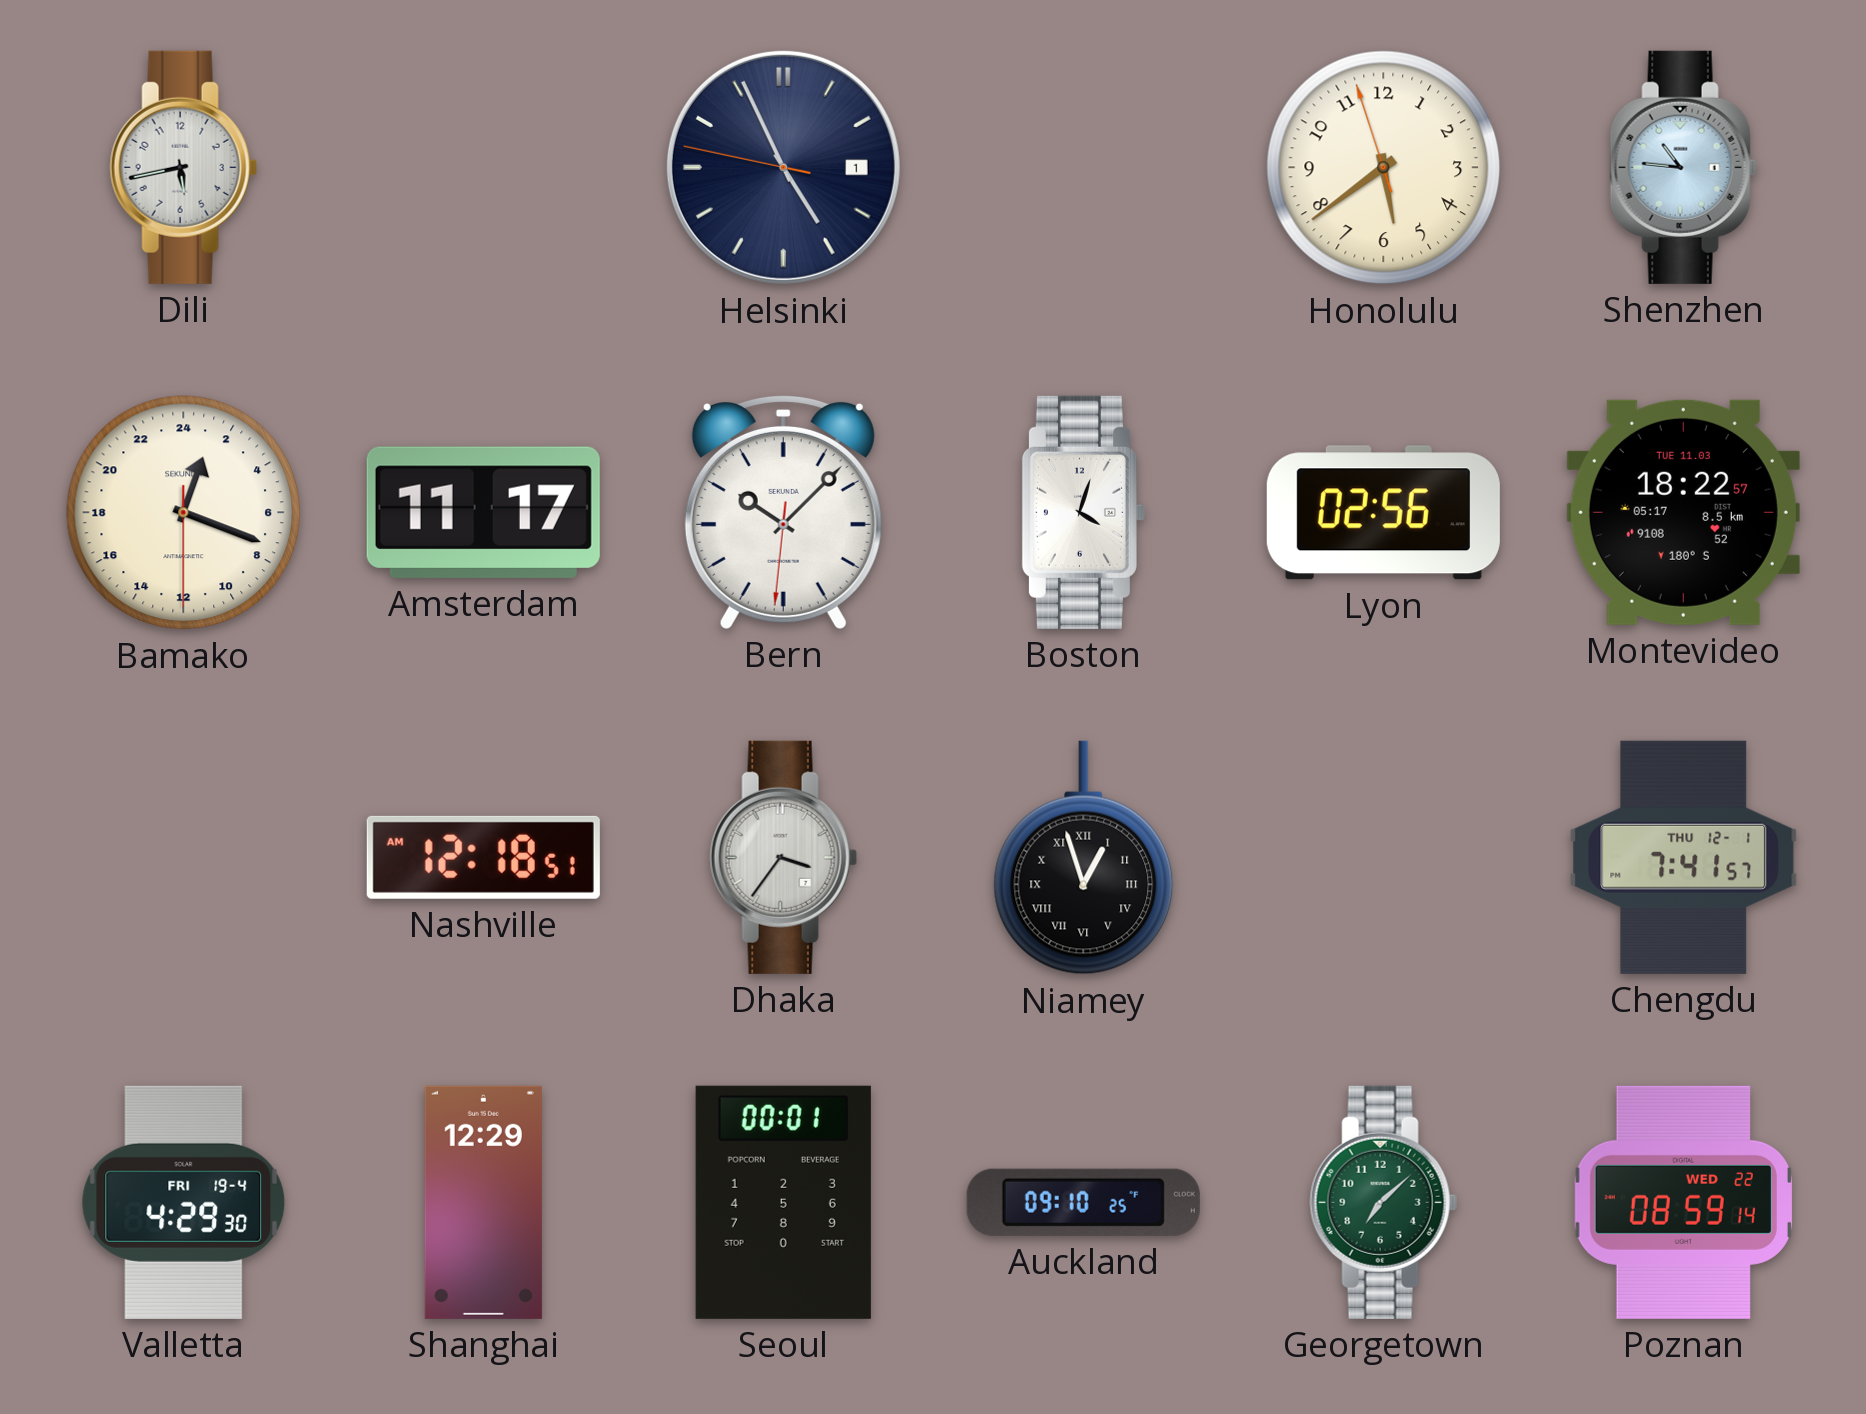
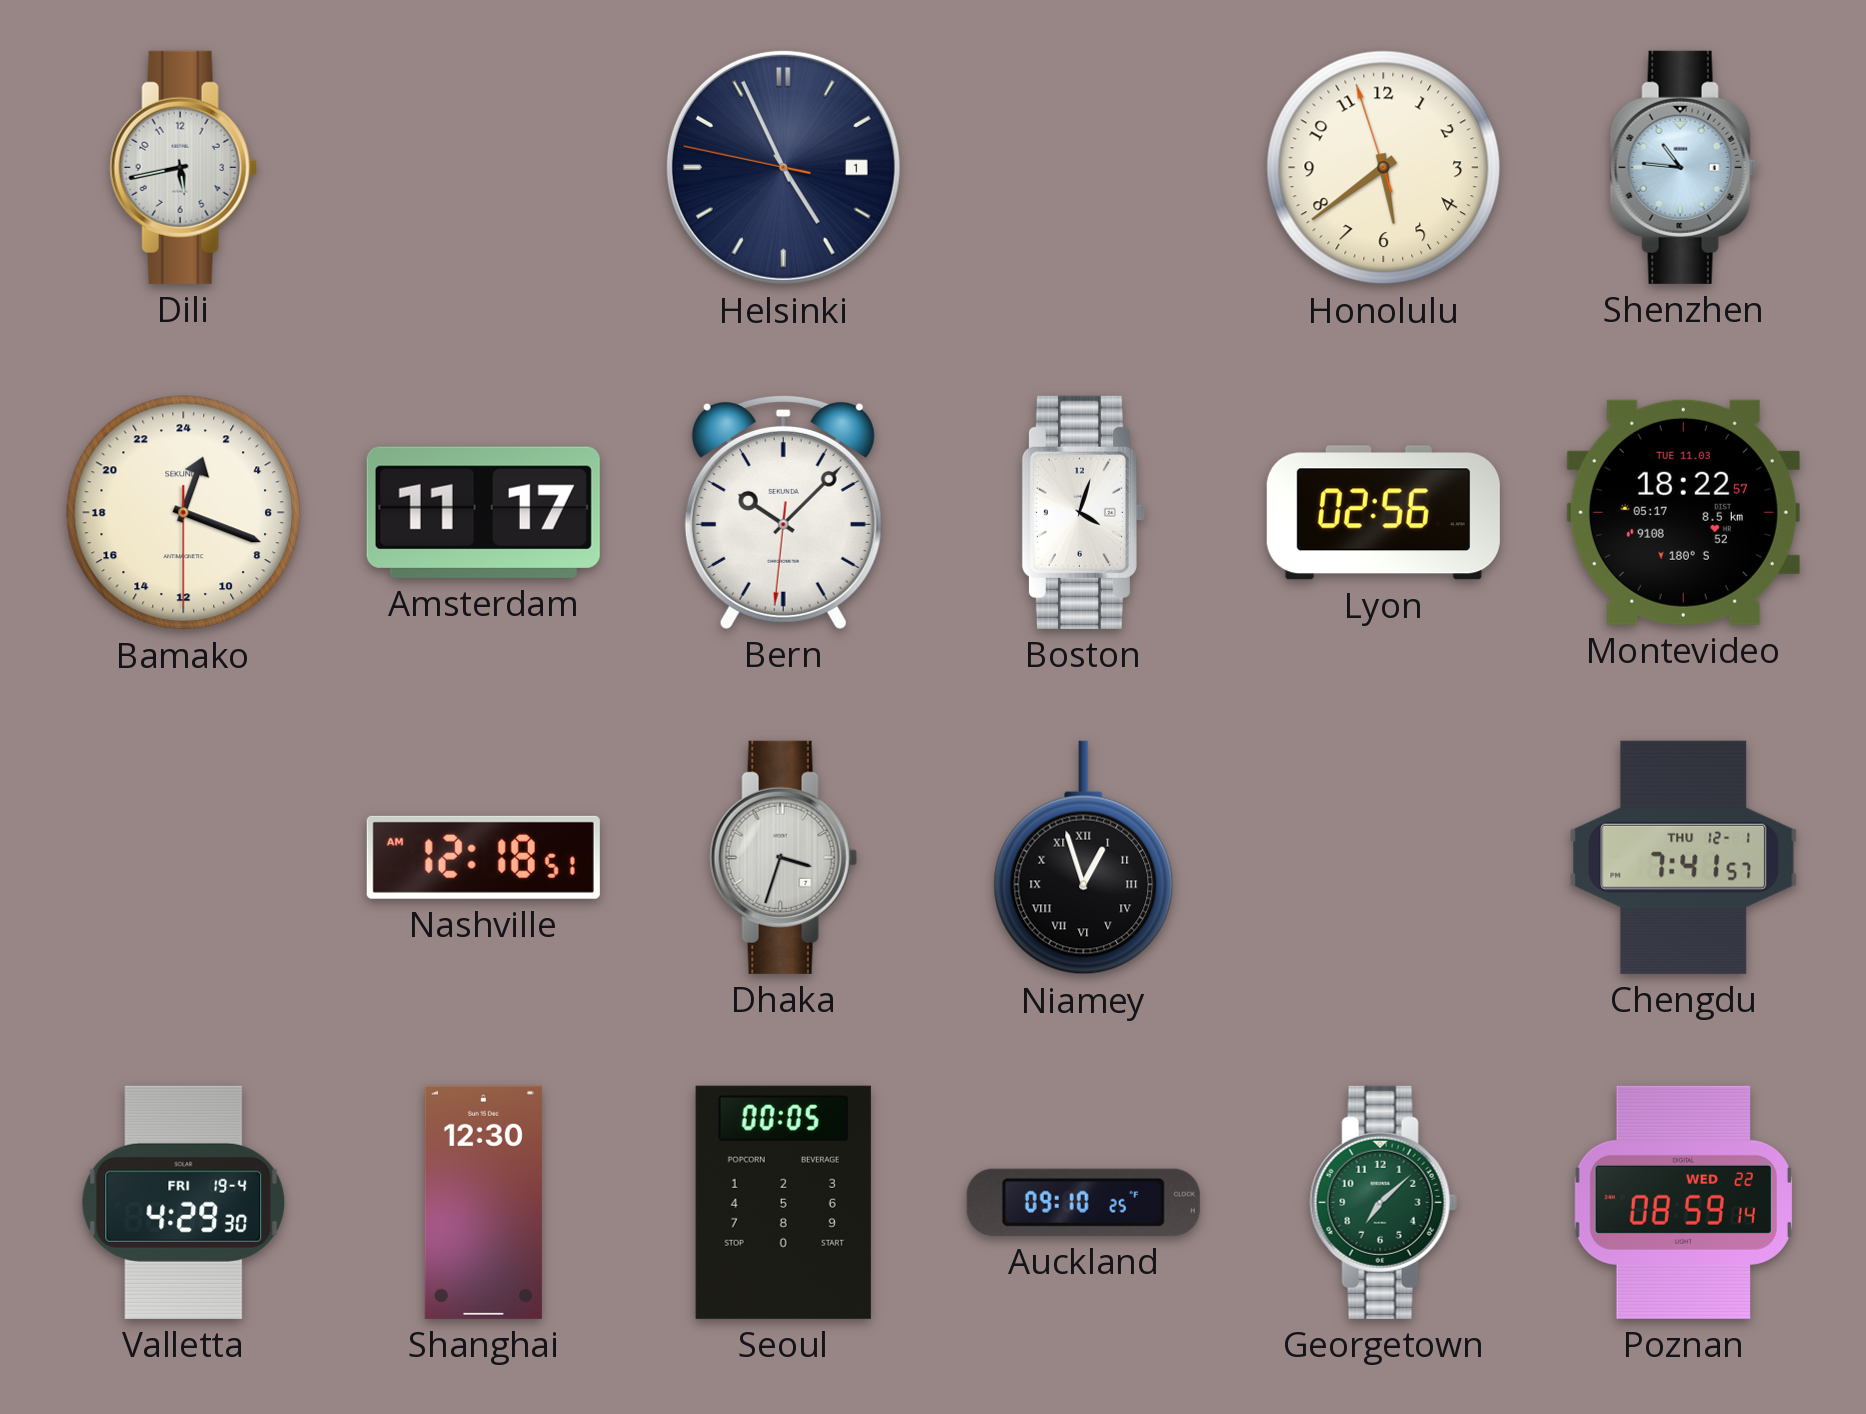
Dhaka: 3:36 -> 3:33
Shanghai: 12:29 -> 12:30
Seoul: 00:01 -> 00:05
